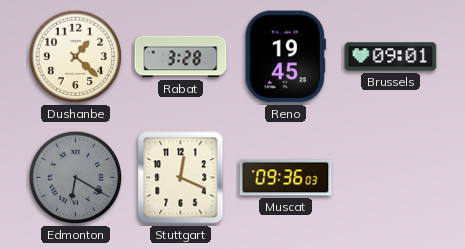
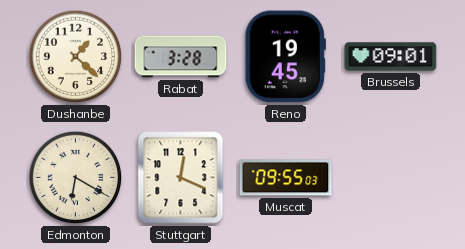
Edmonton dial: grey -> cream
Muscat: 09:36 -> 09:55
